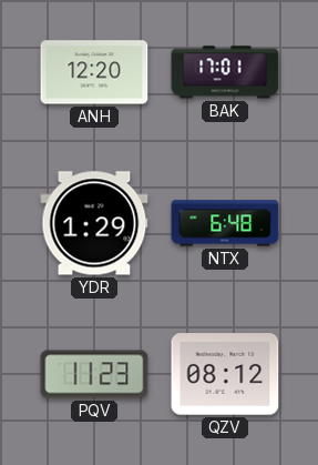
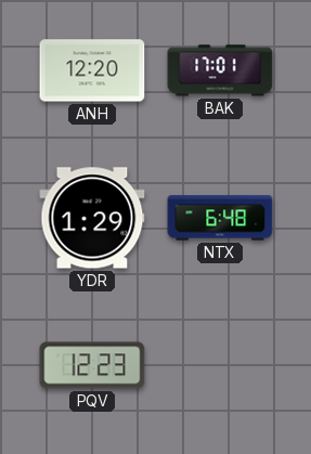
PQV: 11:23 -> 12:23
QZV: 08:12 -> none
